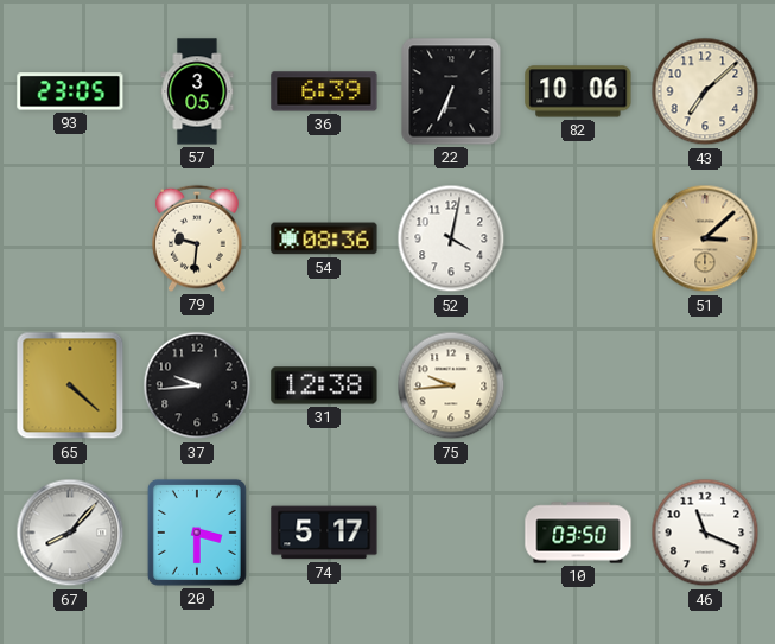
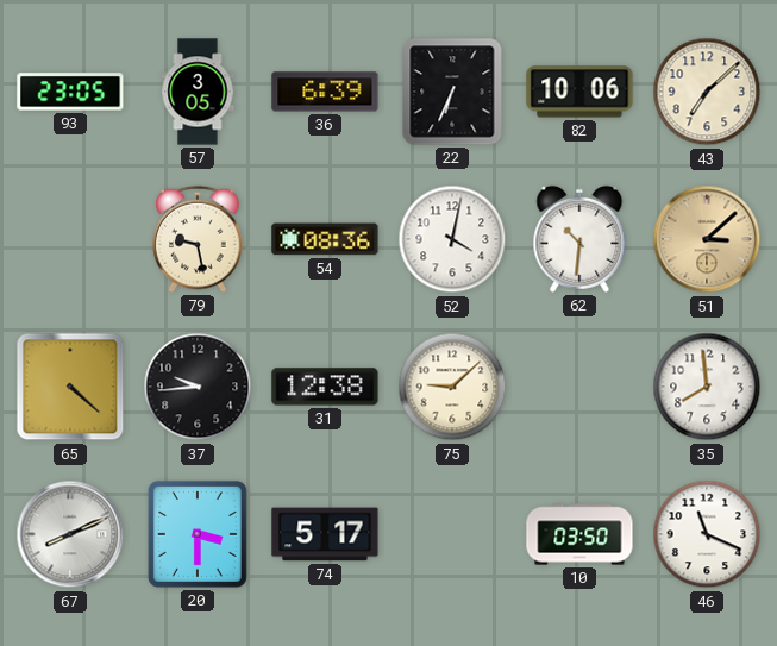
79: 9:31 -> 9:28
62: none -> 10:31
75: 9:44 -> 9:08
35: none -> 7:59
67: 8:07 -> 8:11
